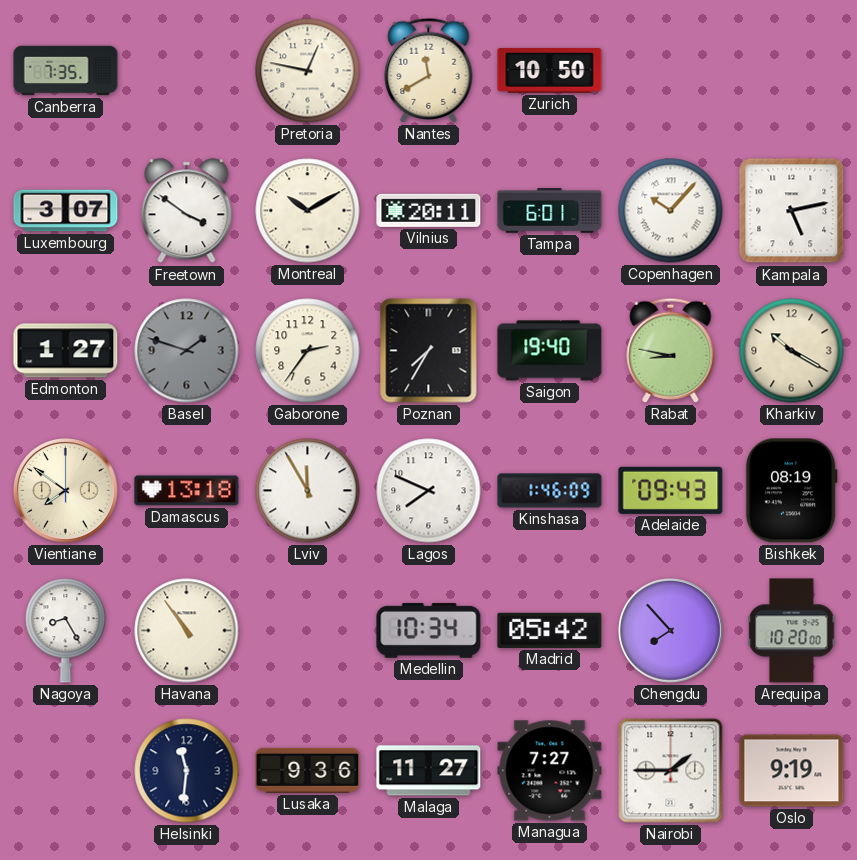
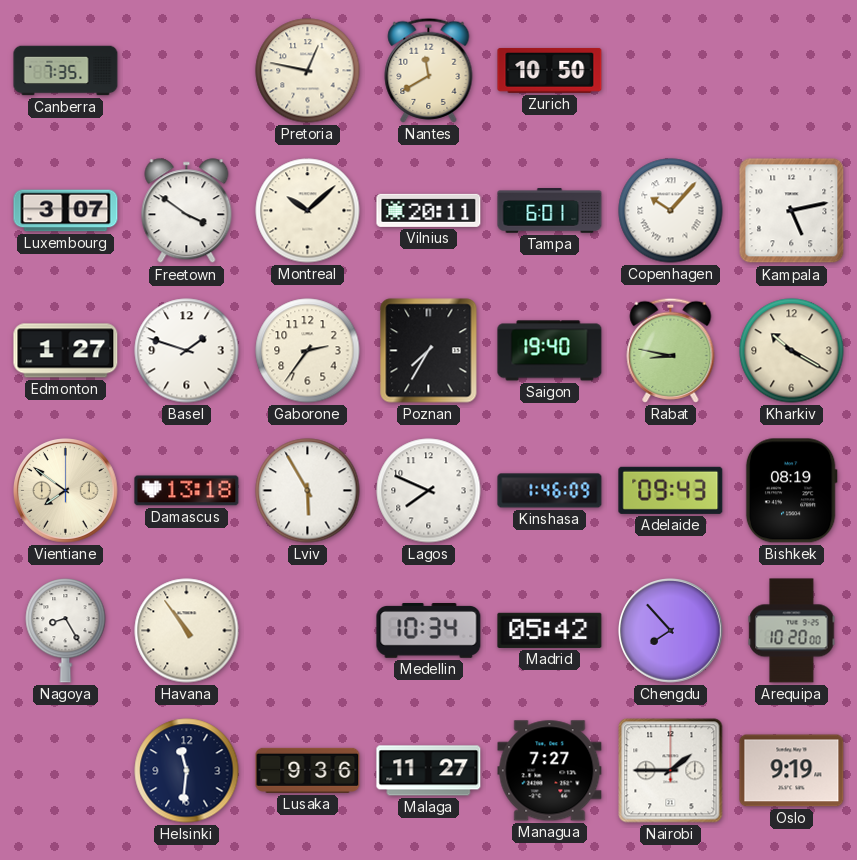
Montreal: 10:10 -> 10:08
Basel dial: grey -> white
Lviv: 11:55 -> 5:55
